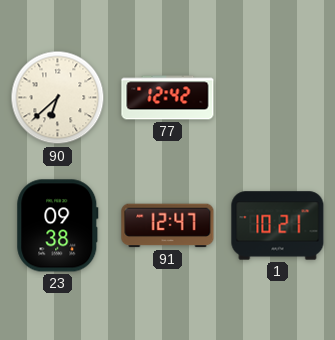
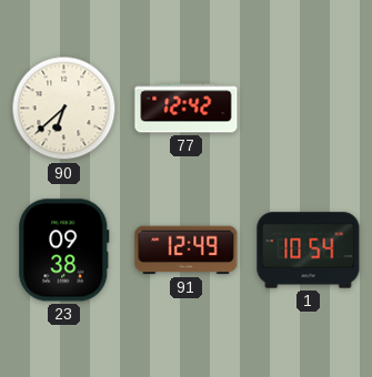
91: 12:47 -> 12:49
1: 10:21 -> 10:54
